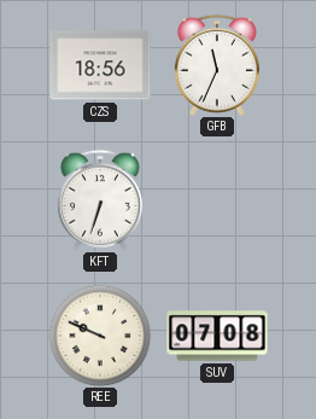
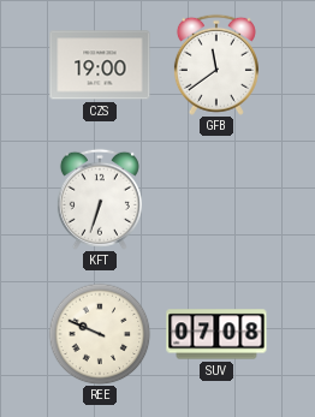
CZS: 18:56 -> 19:00
GFB: 11:34 -> 11:39
